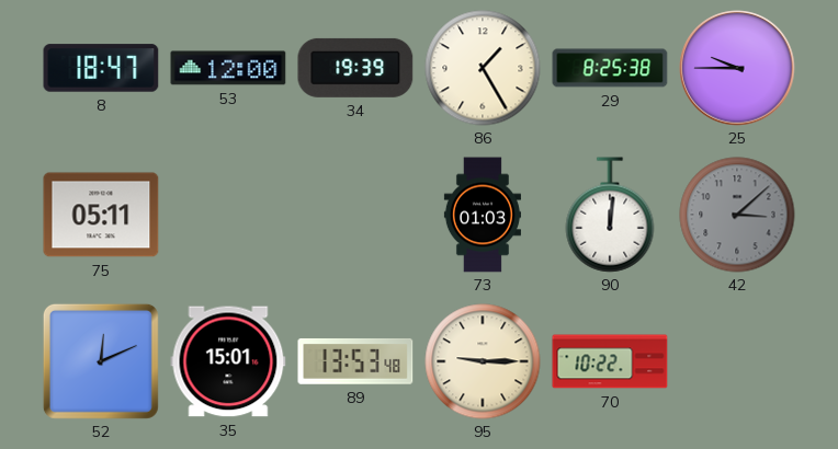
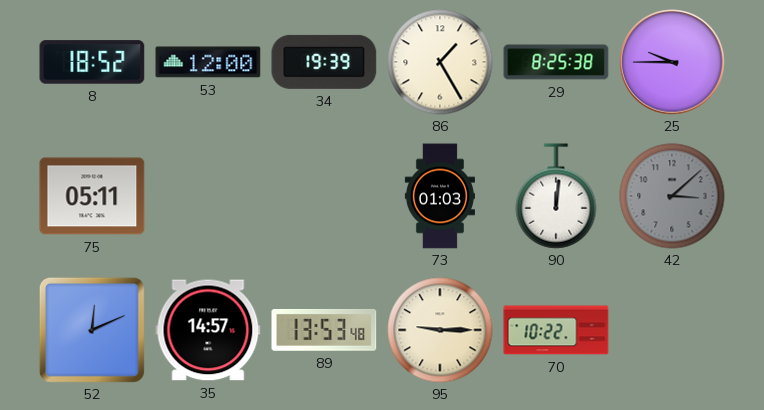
8: 18:47 -> 18:52
35: 15:01 -> 14:57
